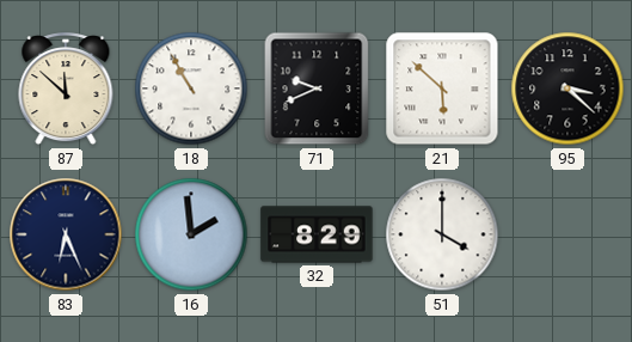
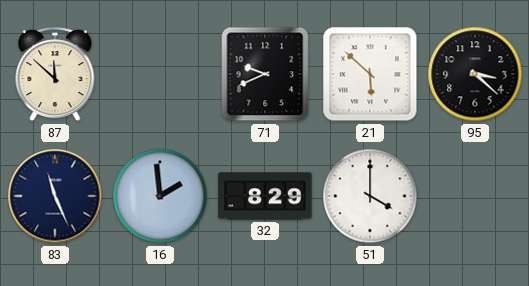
18: 10:55 -> none
83: 6:26 -> 11:26
